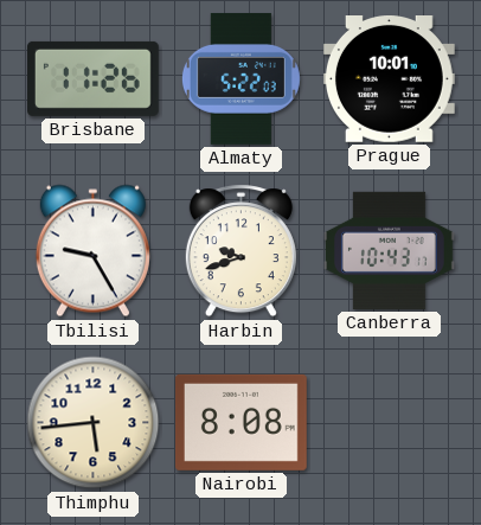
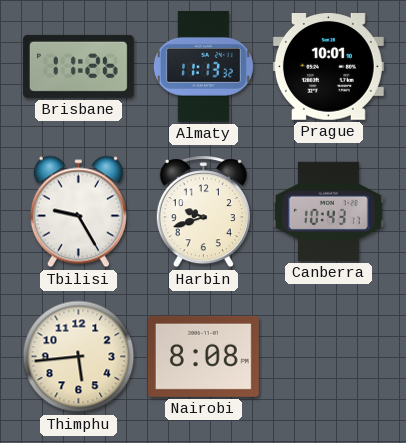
Almaty: 5:22 -> 11:13
